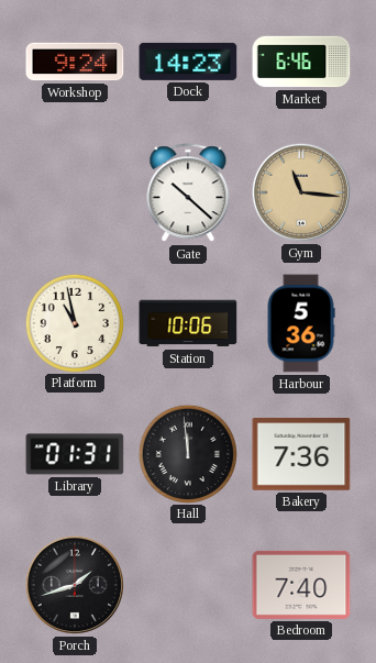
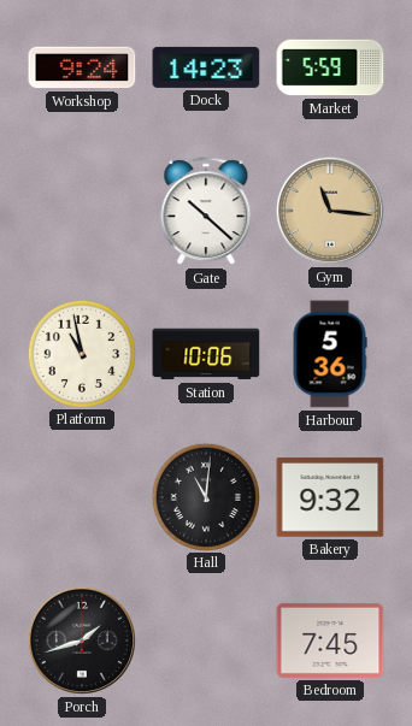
Market: 6:46 -> 5:59
Library: 01:31 -> none
Hall: 11:59 -> 11:01
Bakery: 7:36 -> 9:32
Bedroom: 7:40 -> 7:45
